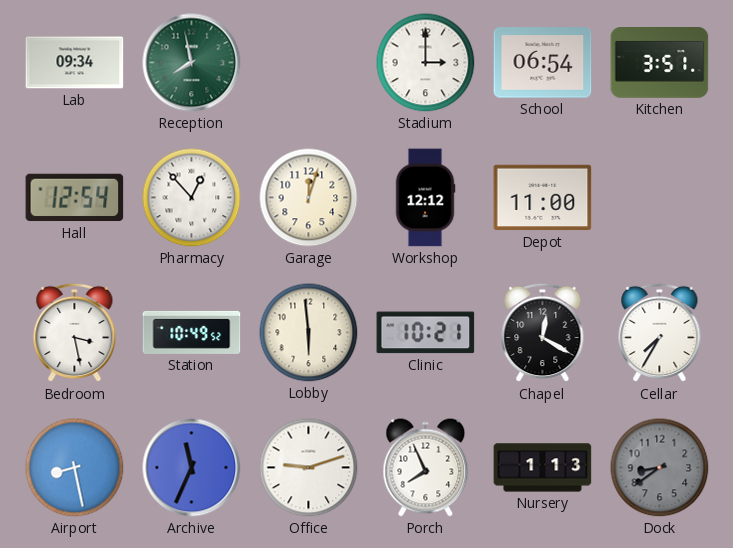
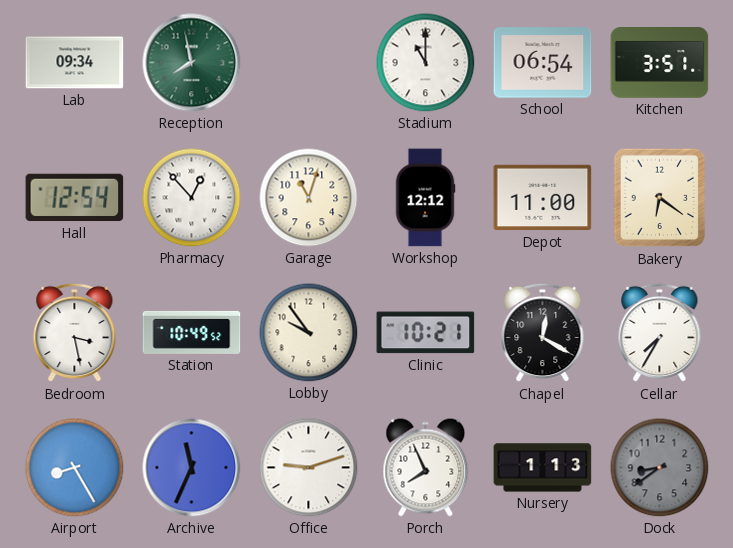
Stadium: 3:00 -> 11:00
Garage: 12:03 -> 11:03
Bakery: none -> 6:21
Lobby: 5:59 -> 9:54
Airport: 8:28 -> 8:25
